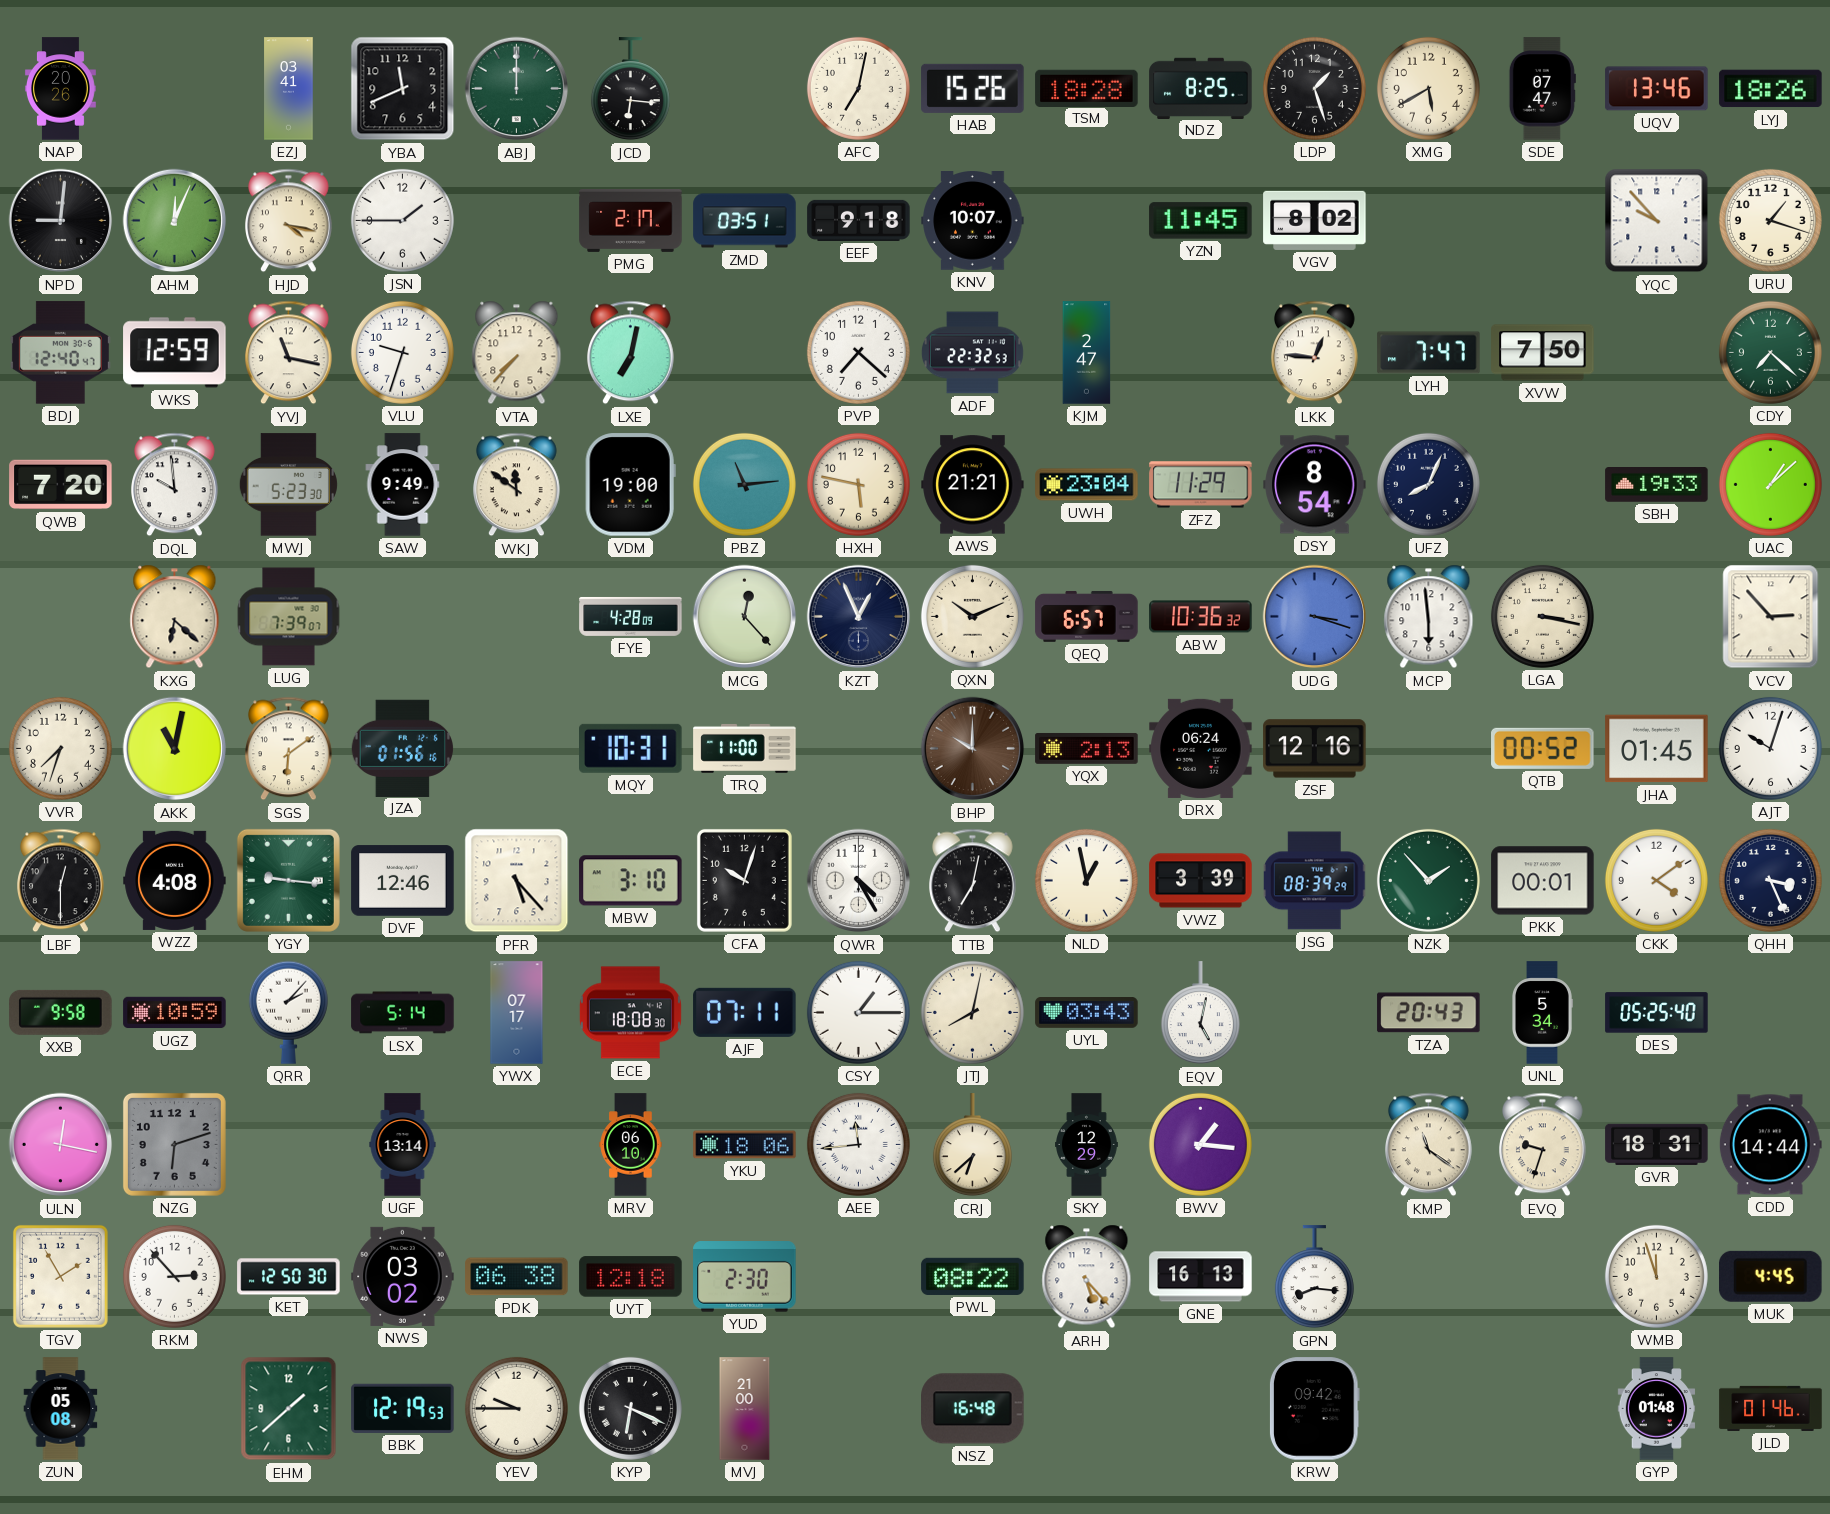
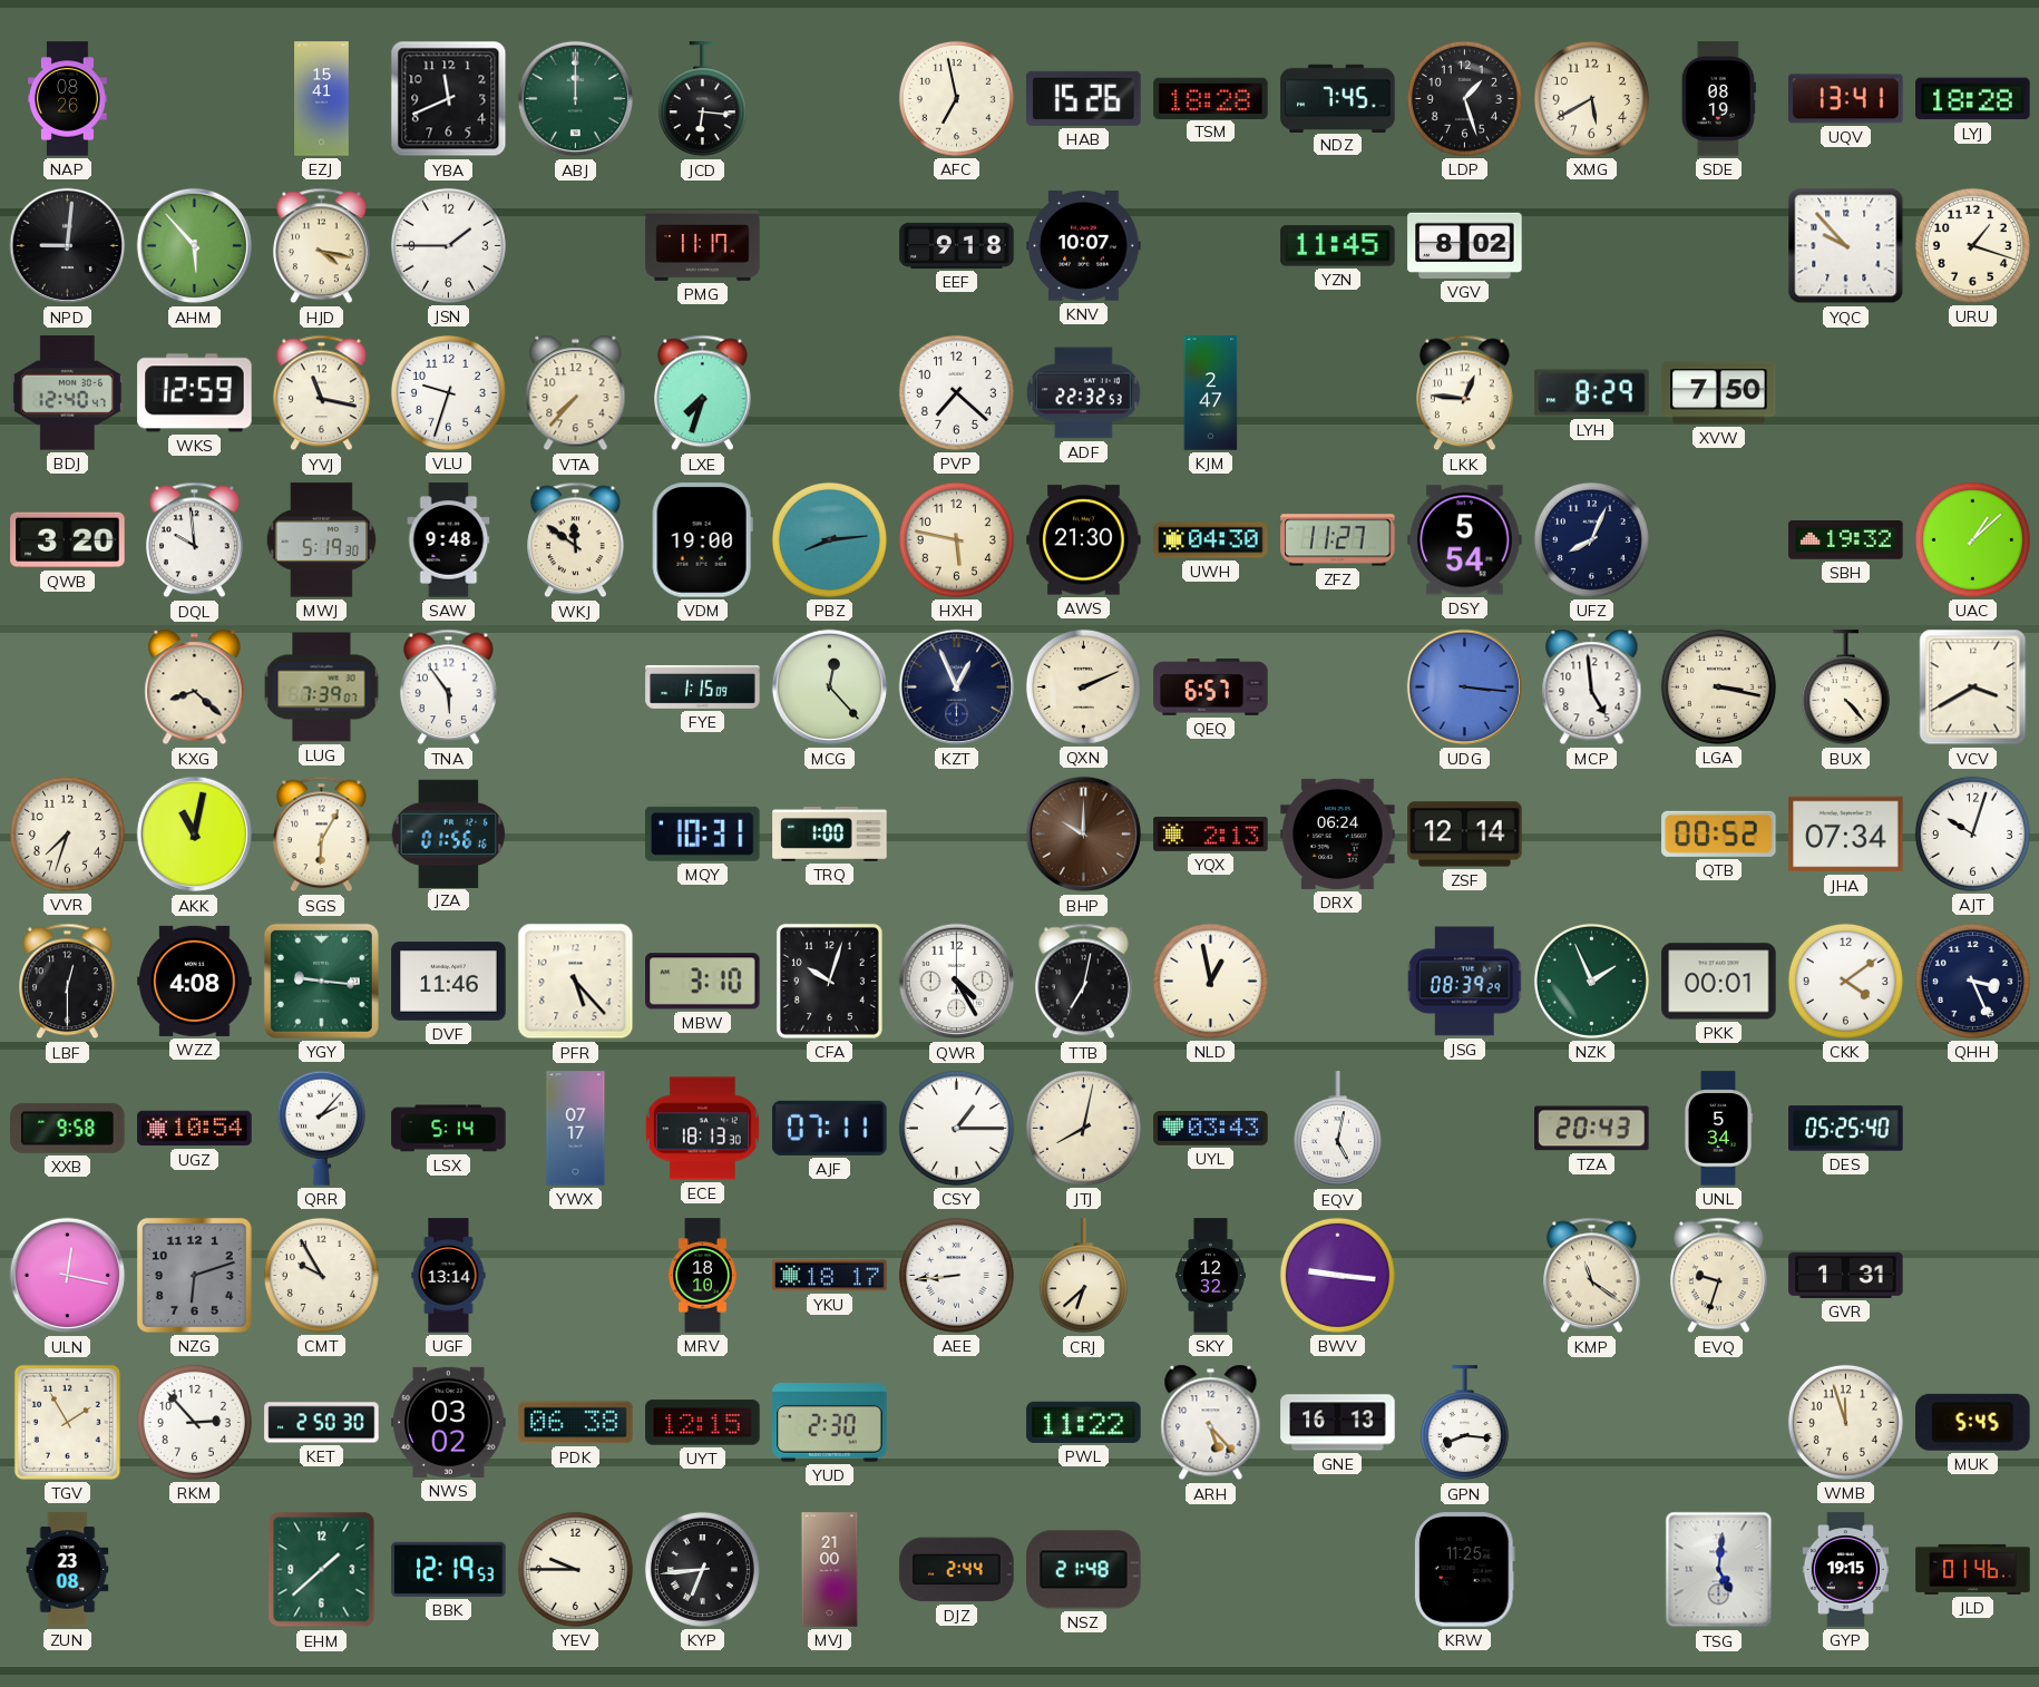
NAP: 20:26 -> 08:26
EZJ: 03:41 -> 15:41
AFC: 7:02 -> 6:58
NDZ: 8:25 -> 7:45
SDE: 07:47 -> 08:19
UQV: 13:46 -> 13:41
LYJ: 18:26 -> 18:28
AHM: 12:04 -> 5:53
PMG: 2:17 -> 11:17
ZMD: 03:51 -> none
LXE: 7:02 -> 7:33
LYH: 7:47 -> 8:29
CDY: 7:22 -> none
QWB: 7:20 -> 3:20
MWJ: 5:23 -> 5:19
SAW: 9:49 -> 9:48
PBZ: 11:14 -> 8:14
AWS: 21:21 -> 21:30
UWH: 23:04 -> 04:30
ZFZ: 11:29 -> 11:27
DSY: 8:54 -> 5:54
SBH: 19:33 -> 19:32
KXG: 6:22 -> 8:22
TNA: none -> 5:54
FYE: 4:28 -> 1:15
QXN: 10:11 -> 2:11
ABW: 10:36 -> none
UDG: 3:18 -> 3:16
MCP: 5:59 -> 4:59
BUX: none -> 4:23
VCV: 2:53 -> 3:40
SGS: 6:09 -> 6:05
TRQ: 11:00 -> 1:00
ZSF: 12:16 -> 12:14
JHA: 01:45 -> 07:34
DVF: 12:46 -> 11:46
VWZ: 3:39 -> none
NZK: 1:53 -> 1:56
UGZ: 10:59 -> 10:54
ECE: 18:08 -> 18:13
CMT: none -> 9:55
MRV: 06:10 -> 18:10
YKU: 18:06 -> 18:17
AEE: 11:44 -> 8:44
SKY: 12:29 -> 12:32
BWV: 1:16 -> 9:16
GVR: 18:31 -> 1:31
CDD: 14:44 -> none
KET: 12:50 -> 2:50
UYT: 12:18 -> 12:15
PWL: 08:22 -> 11:22
MUK: 4:45 -> 5:45
ZUN: 05:08 -> 23:08
KYP: 6:19 -> 6:44
DJZ: none -> 2:44
NSZ: 16:48 -> 21:48
KRW: 09:42 -> 11:25
TSG: none -> 5:01
GYP: 01:48 -> 19:15
